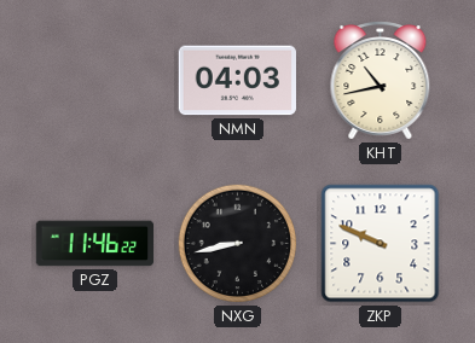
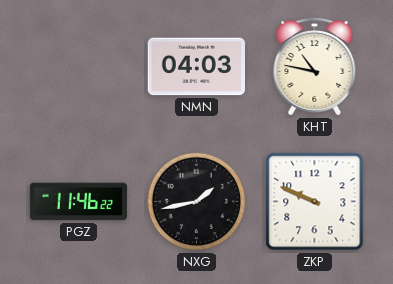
KHT: 10:43 -> 10:47
NXG: 8:43 -> 1:43
